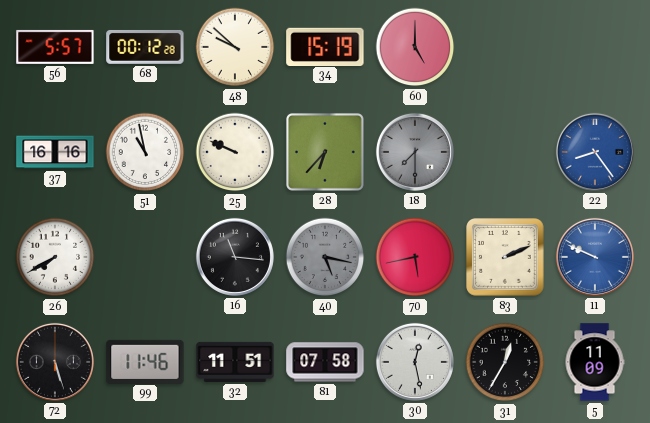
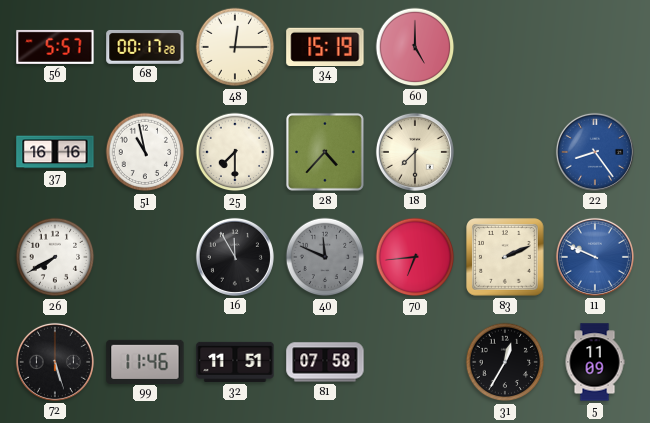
68: 00:12 -> 00:17
48: 9:52 -> 12:15
25: 9:49 -> 7:30
28: 6:37 -> 4:37
18 dial: grey -> cream
16: 11:16 -> 11:55
40: 5:17 -> 11:49
70: 5:43 -> 6:44
30: 12:28 -> none
